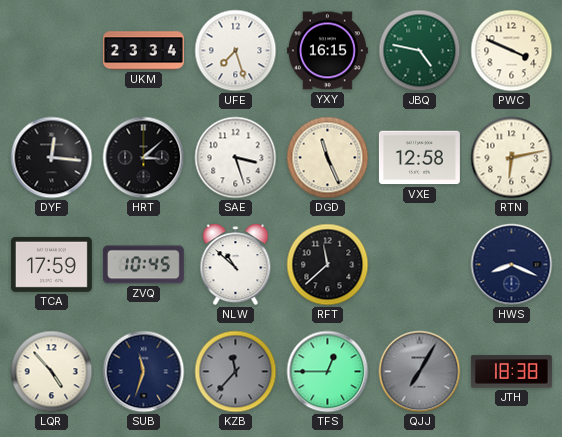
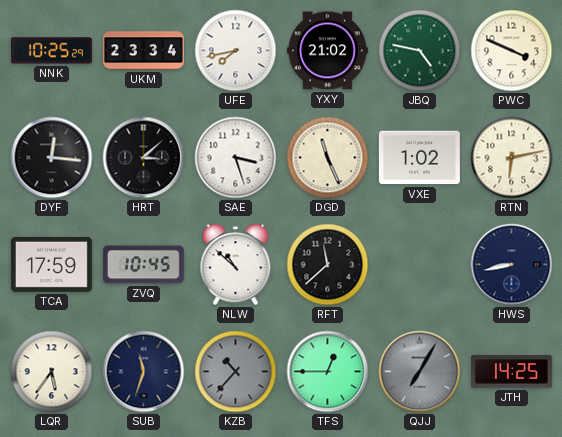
NNK: none -> 10:25
UFE: 7:27 -> 7:43
YXY: 16:15 -> 21:02
VXE: 12:58 -> 1:02
HWS: 8:19 -> 8:43
LQR: 4:53 -> 5:36
KZB: 11:37 -> 10:37
JTH: 18:38 -> 14:25
